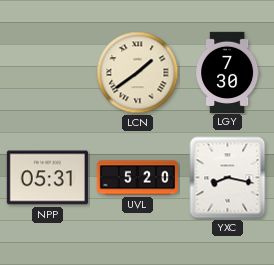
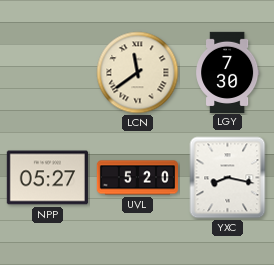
LCN: 1:39 -> 11:39
NPP: 05:31 -> 05:27
